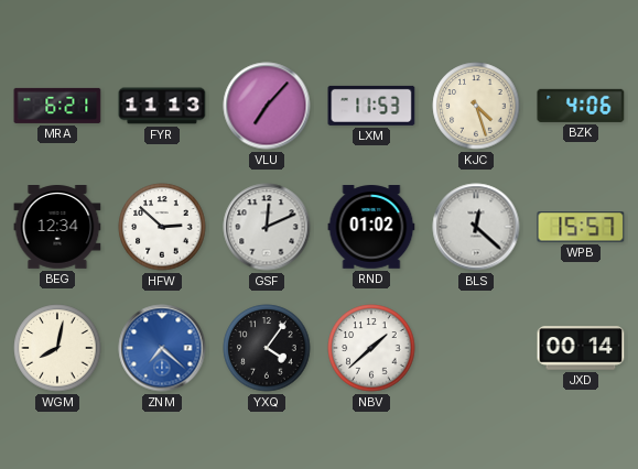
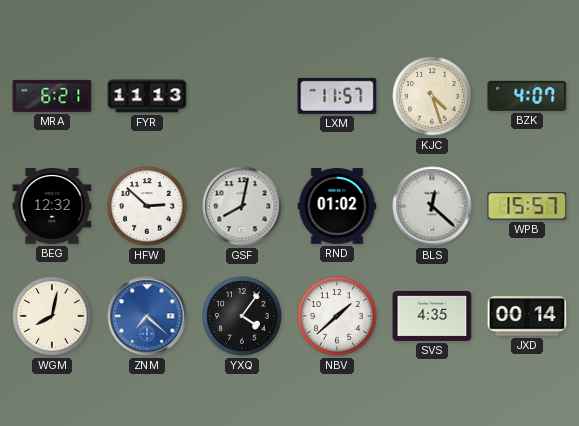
VLU: 7:07 -> none
LXM: 11:53 -> 11:57
BZK: 4:06 -> 4:07
BEG: 12:34 -> 12:32
GSF: 12:11 -> 8:02
SVS: none -> 4:35
